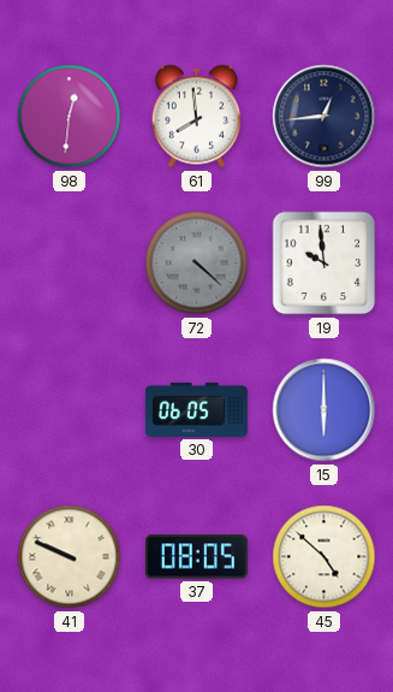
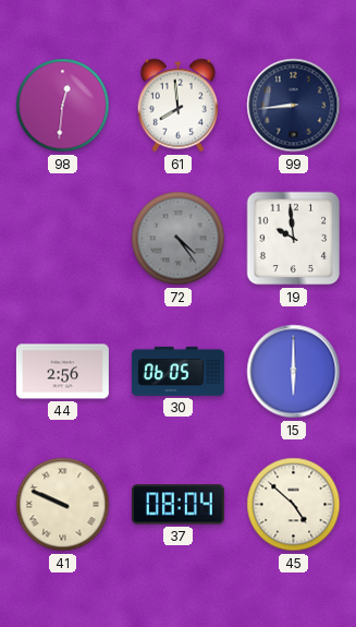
99: 12:44 -> 8:44
72: 4:22 -> 4:24
44: none -> 2:56
37: 08:05 -> 08:04
